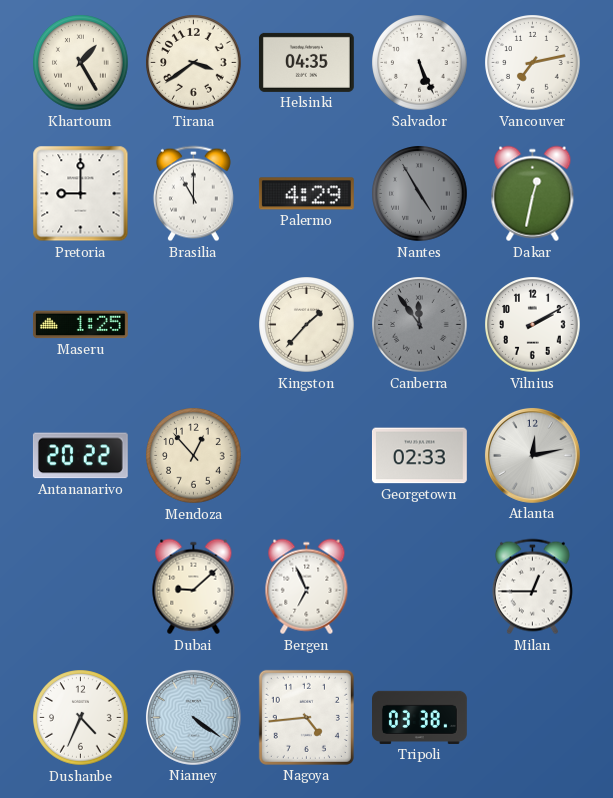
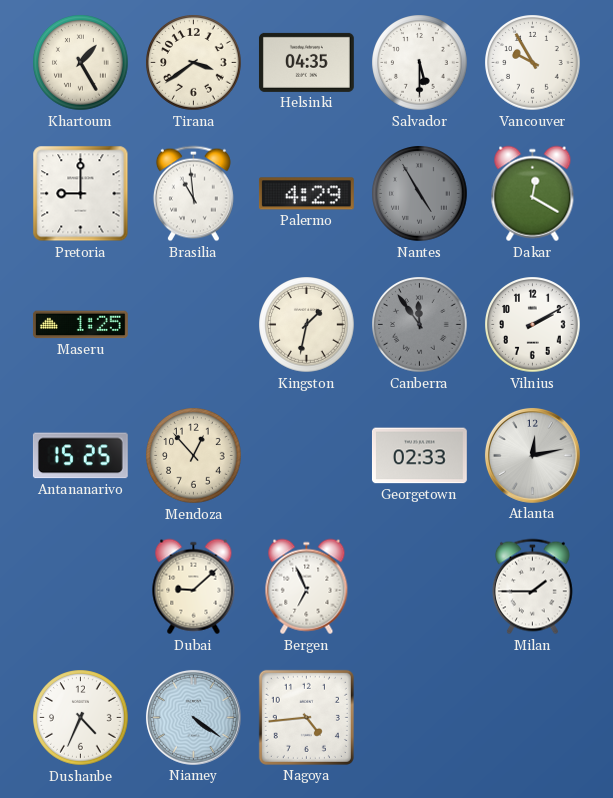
Salvador: 5:26 -> 5:30
Vancouver: 7:13 -> 9:55
Brasilia: 11:00 -> 10:59
Dakar: 12:32 -> 12:20
Kingston: 1:37 -> 1:32
Antananarivo: 20:22 -> 15:25
Milan: 12:45 -> 1:45
Tripoli: 03:38 -> none
